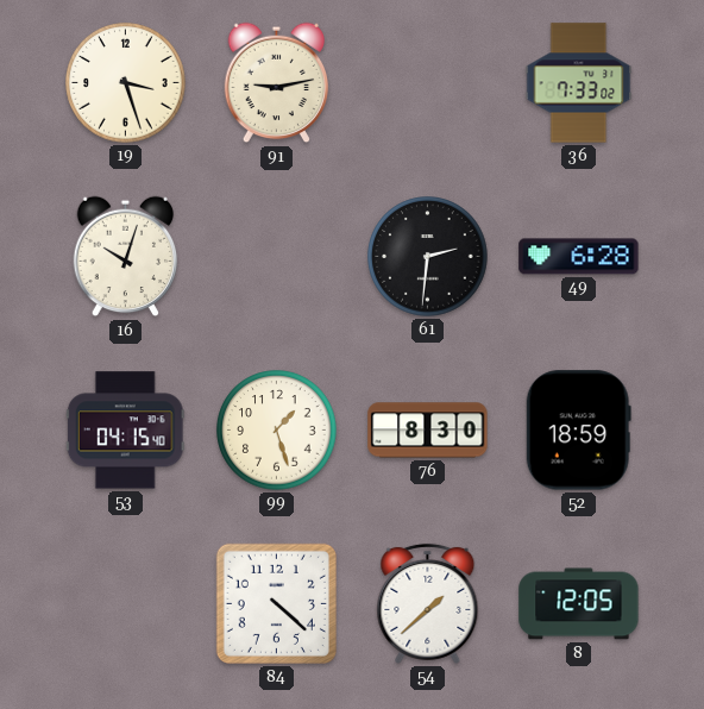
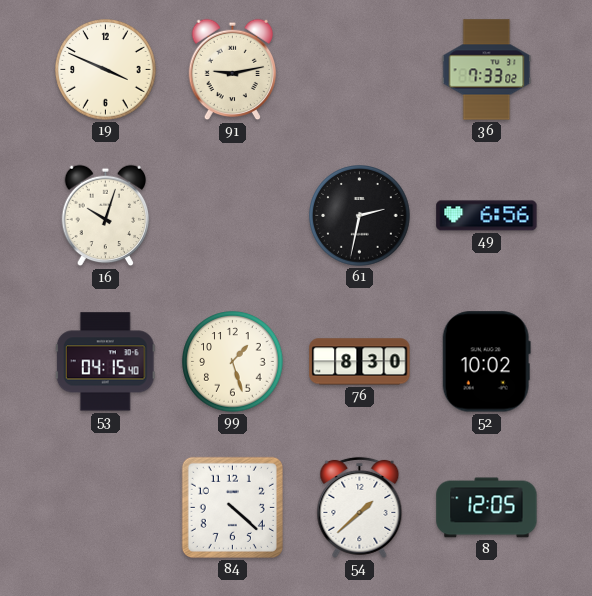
19: 3:27 -> 3:49
61: 2:31 -> 2:32
49: 6:28 -> 6:56
52: 18:59 -> 10:02
